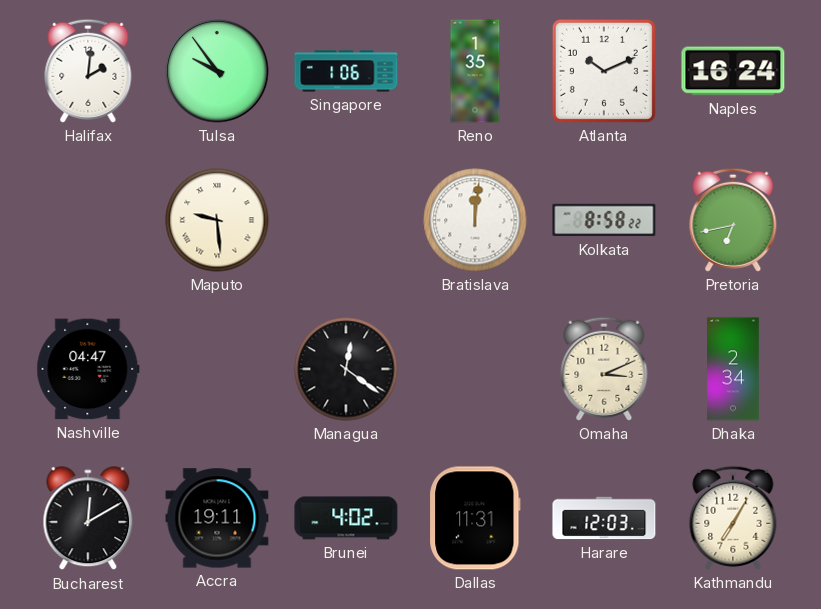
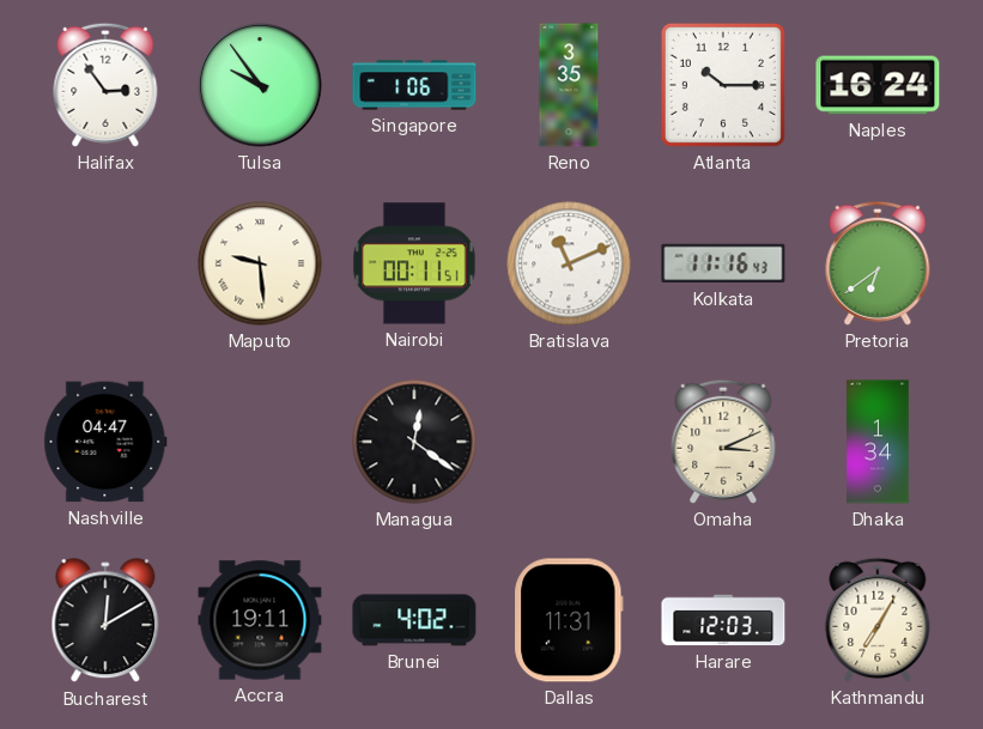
Halifax: 2:01 -> 2:54
Reno: 1:35 -> 3:35
Atlanta: 10:11 -> 10:15
Nairobi: none -> 00:11
Bratislava: 12:01 -> 11:11
Kolkata: 8:58 -> 11:16
Pretoria: 6:43 -> 6:39
Dhaka: 2:34 -> 1:34
